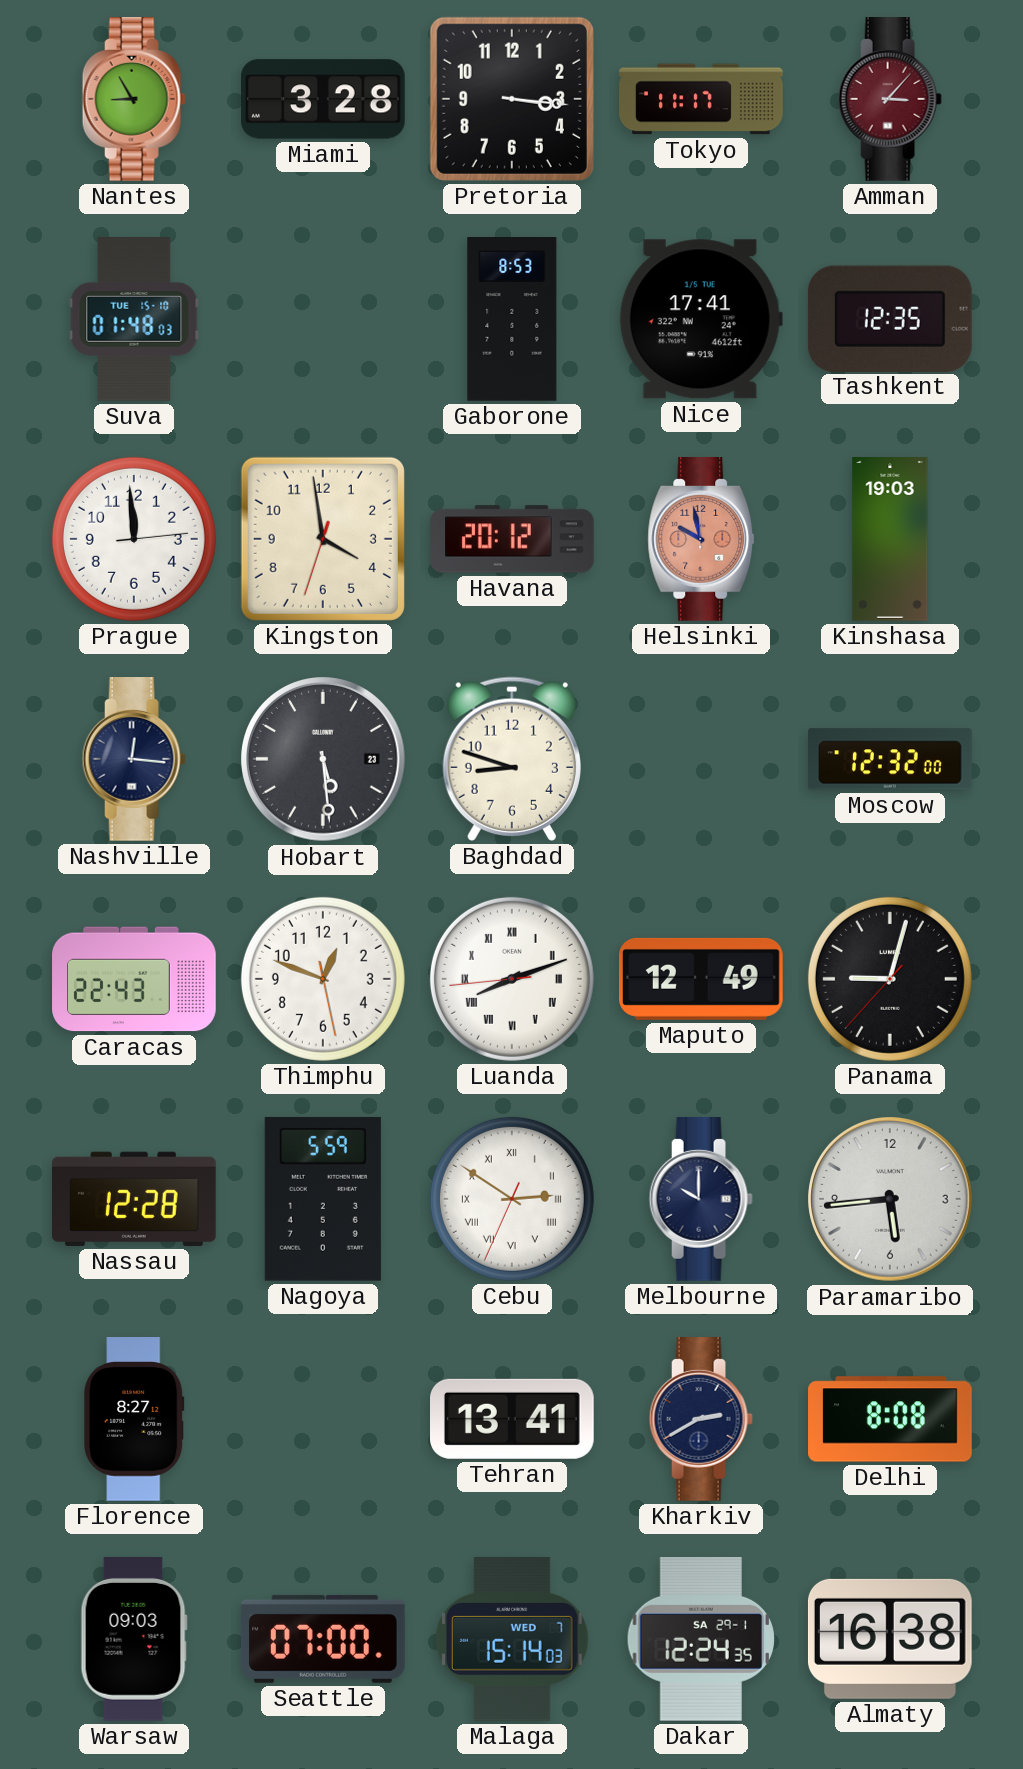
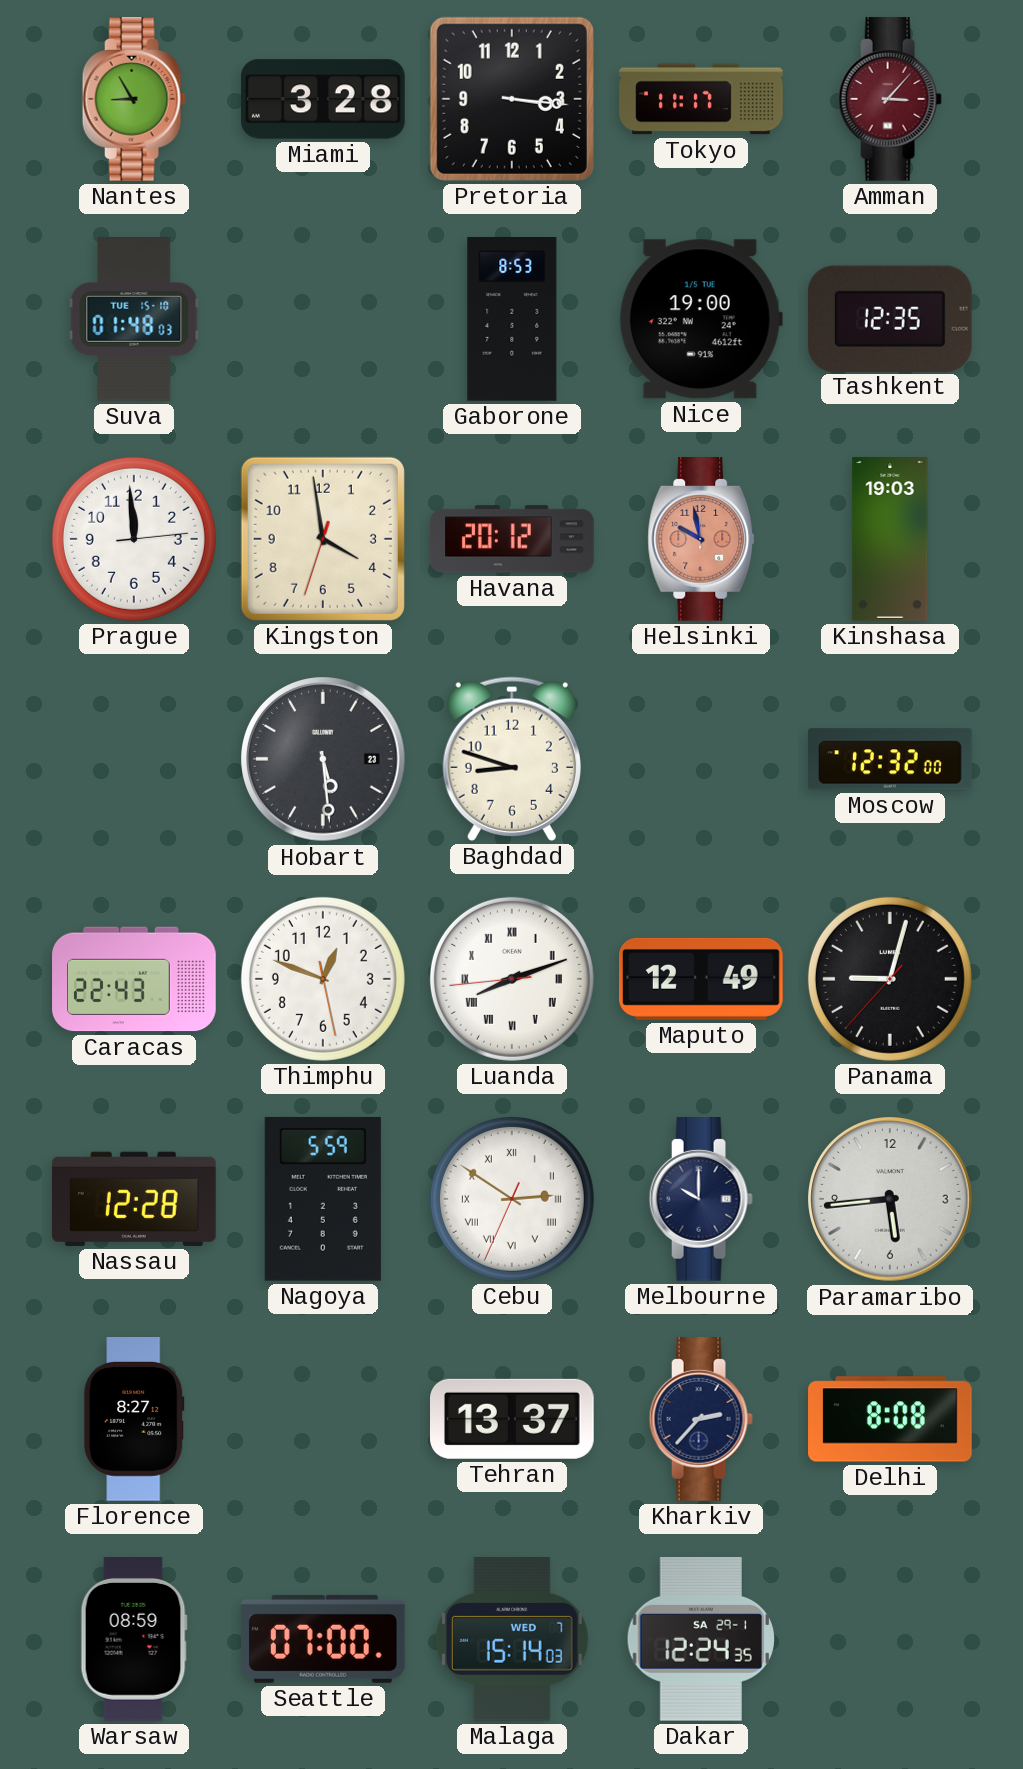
Nice: 17:41 -> 19:00
Nashville: 12:16 -> none
Tehran: 13:41 -> 13:37
Kharkiv: 2:40 -> 2:37
Warsaw: 09:03 -> 08:59
Almaty: 16:38 -> none
